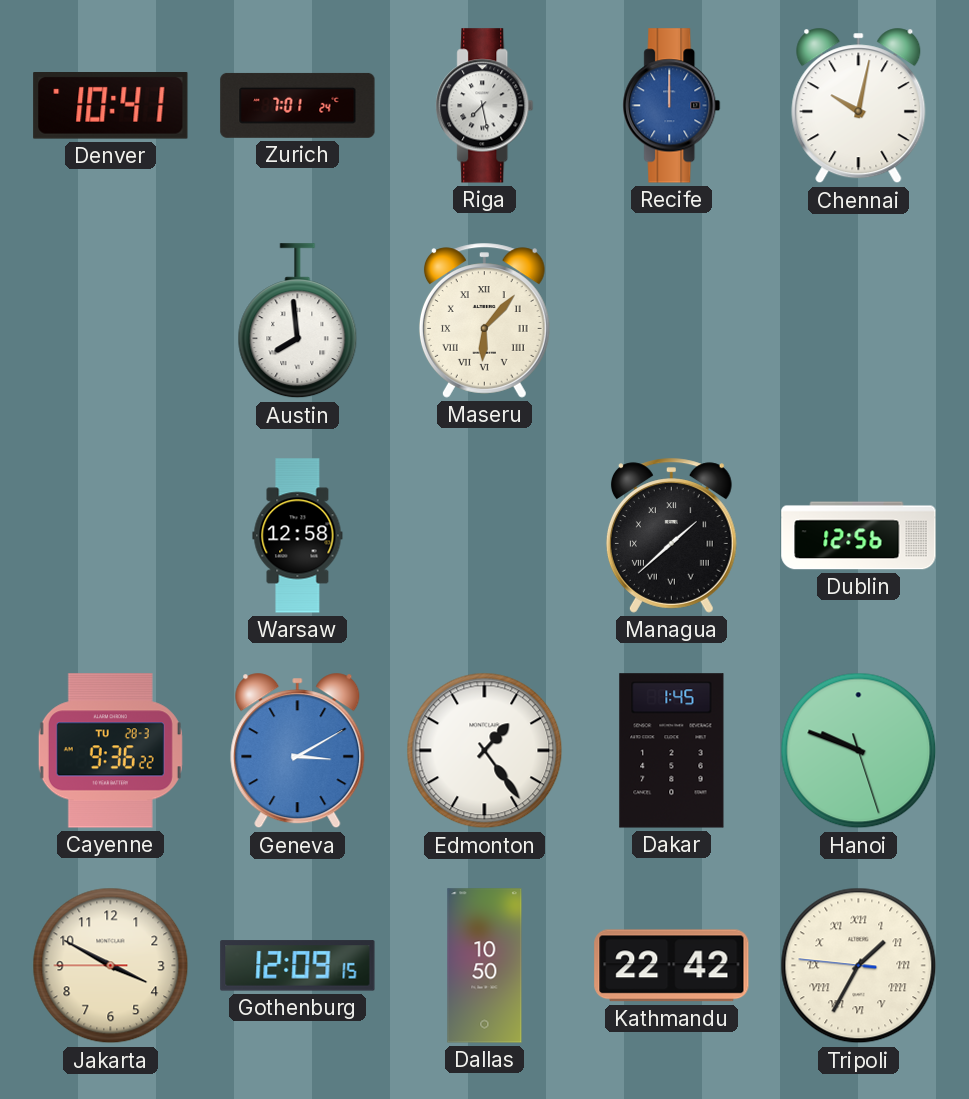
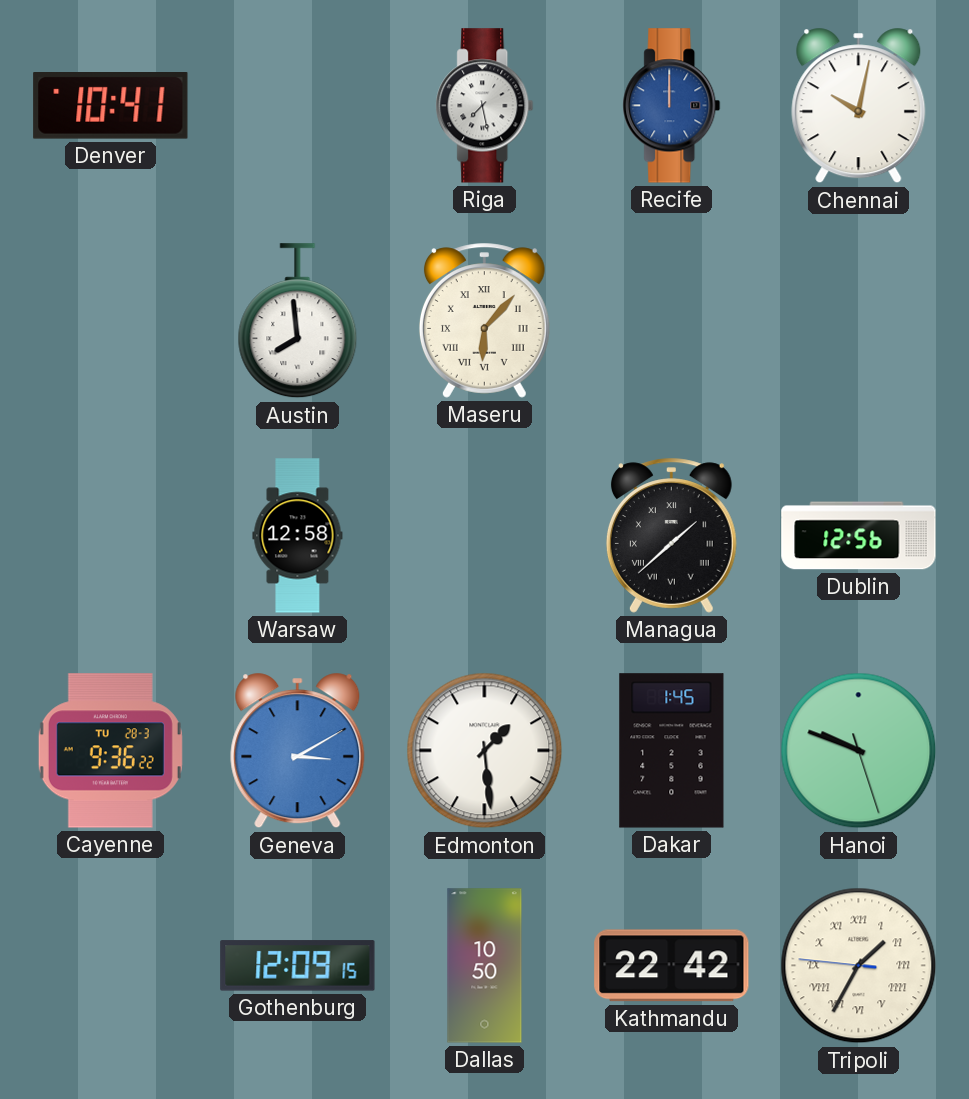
Zurich: 7:01 -> none
Edmonton: 1:24 -> 1:29
Jakarta: 3:49 -> none
